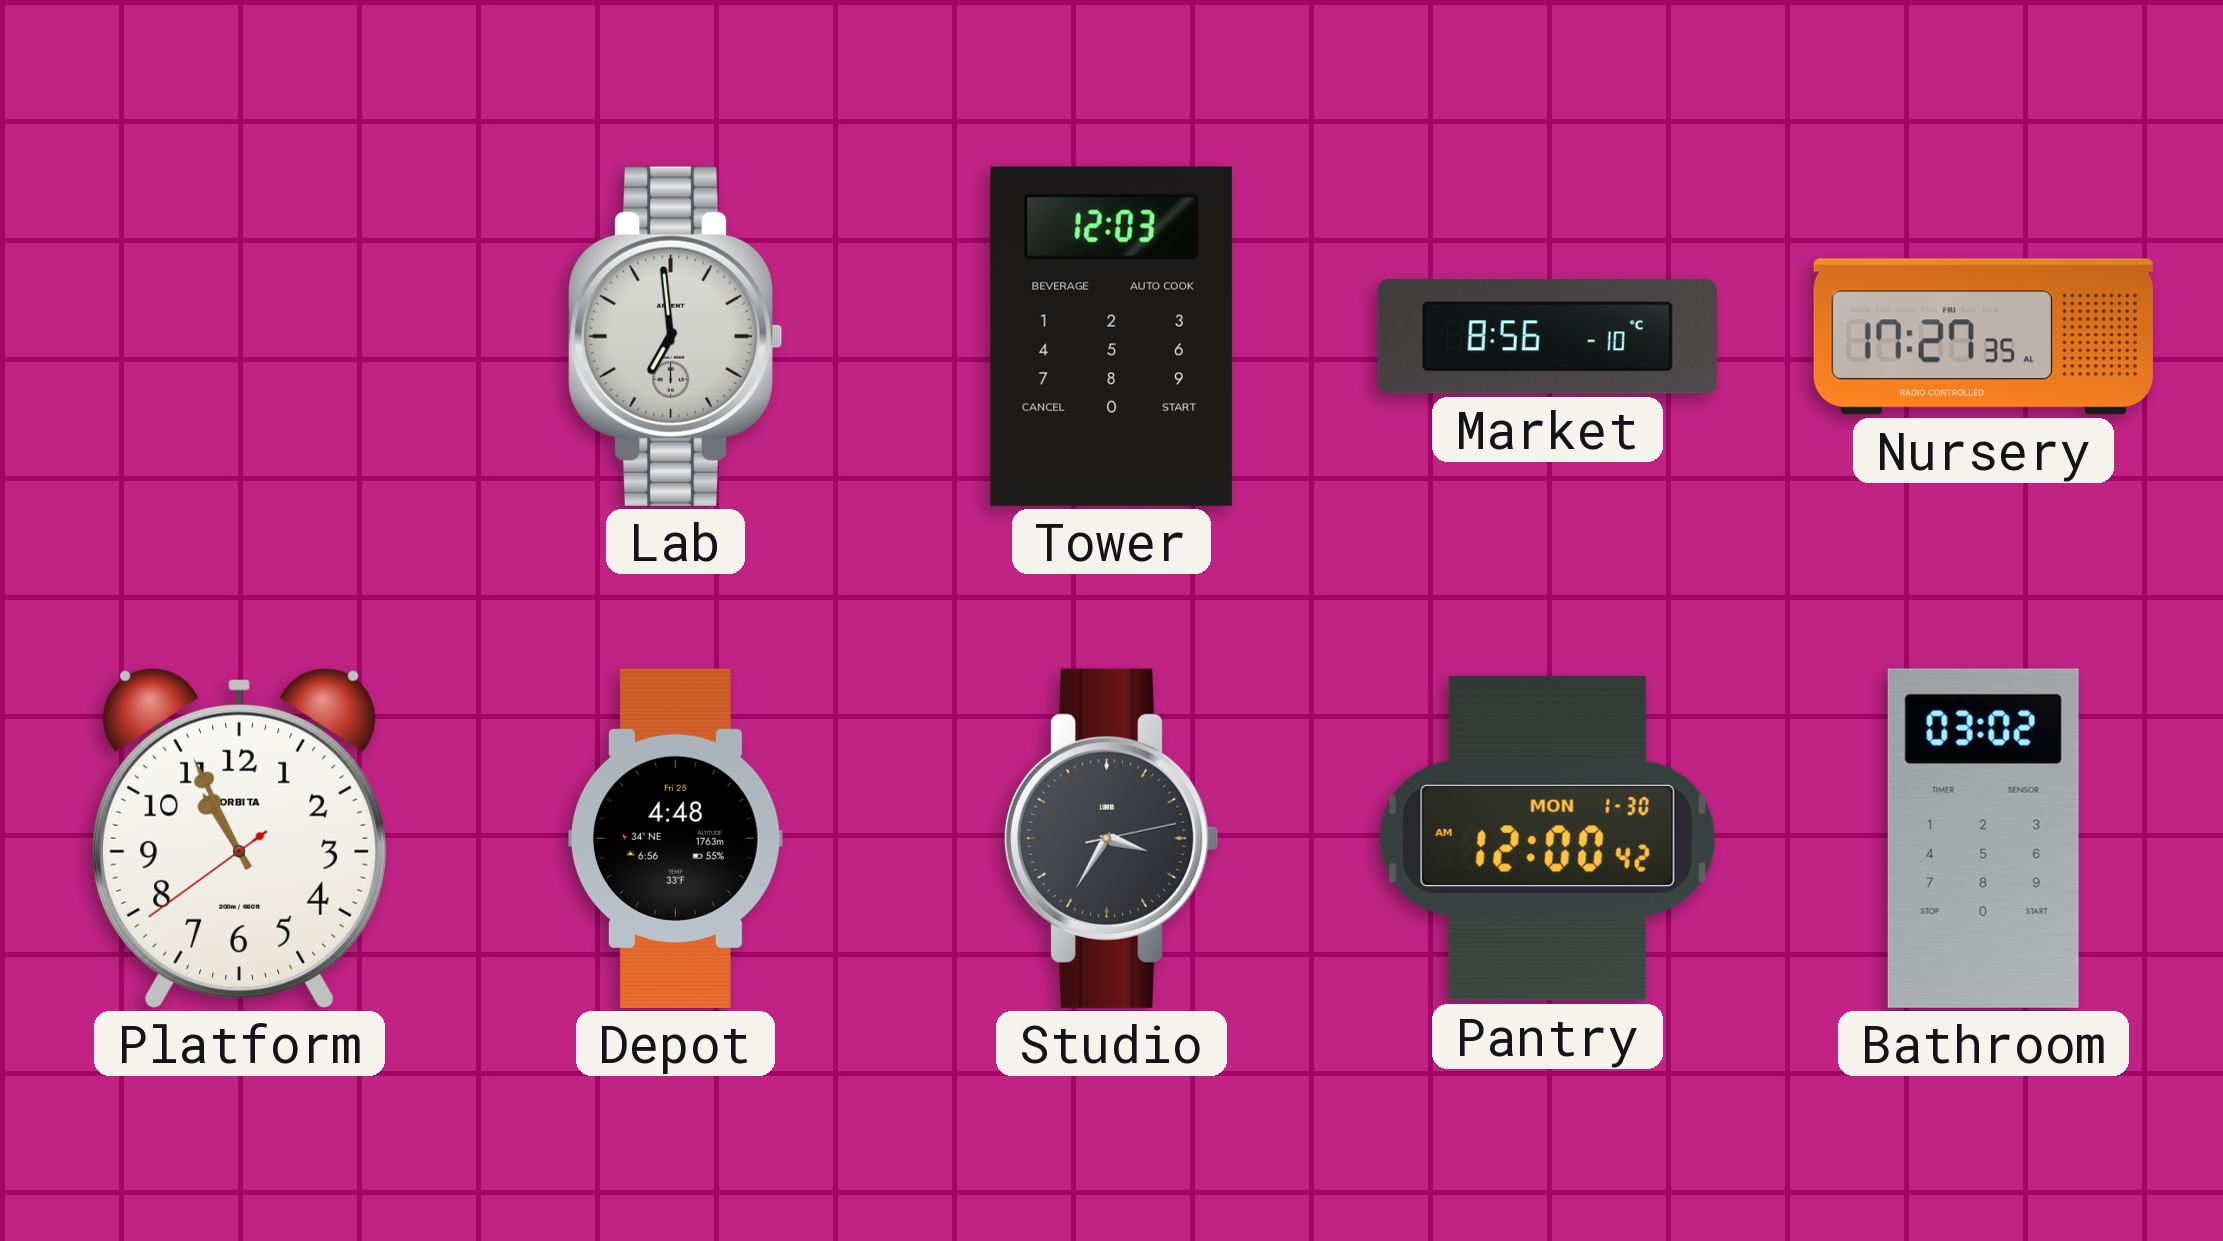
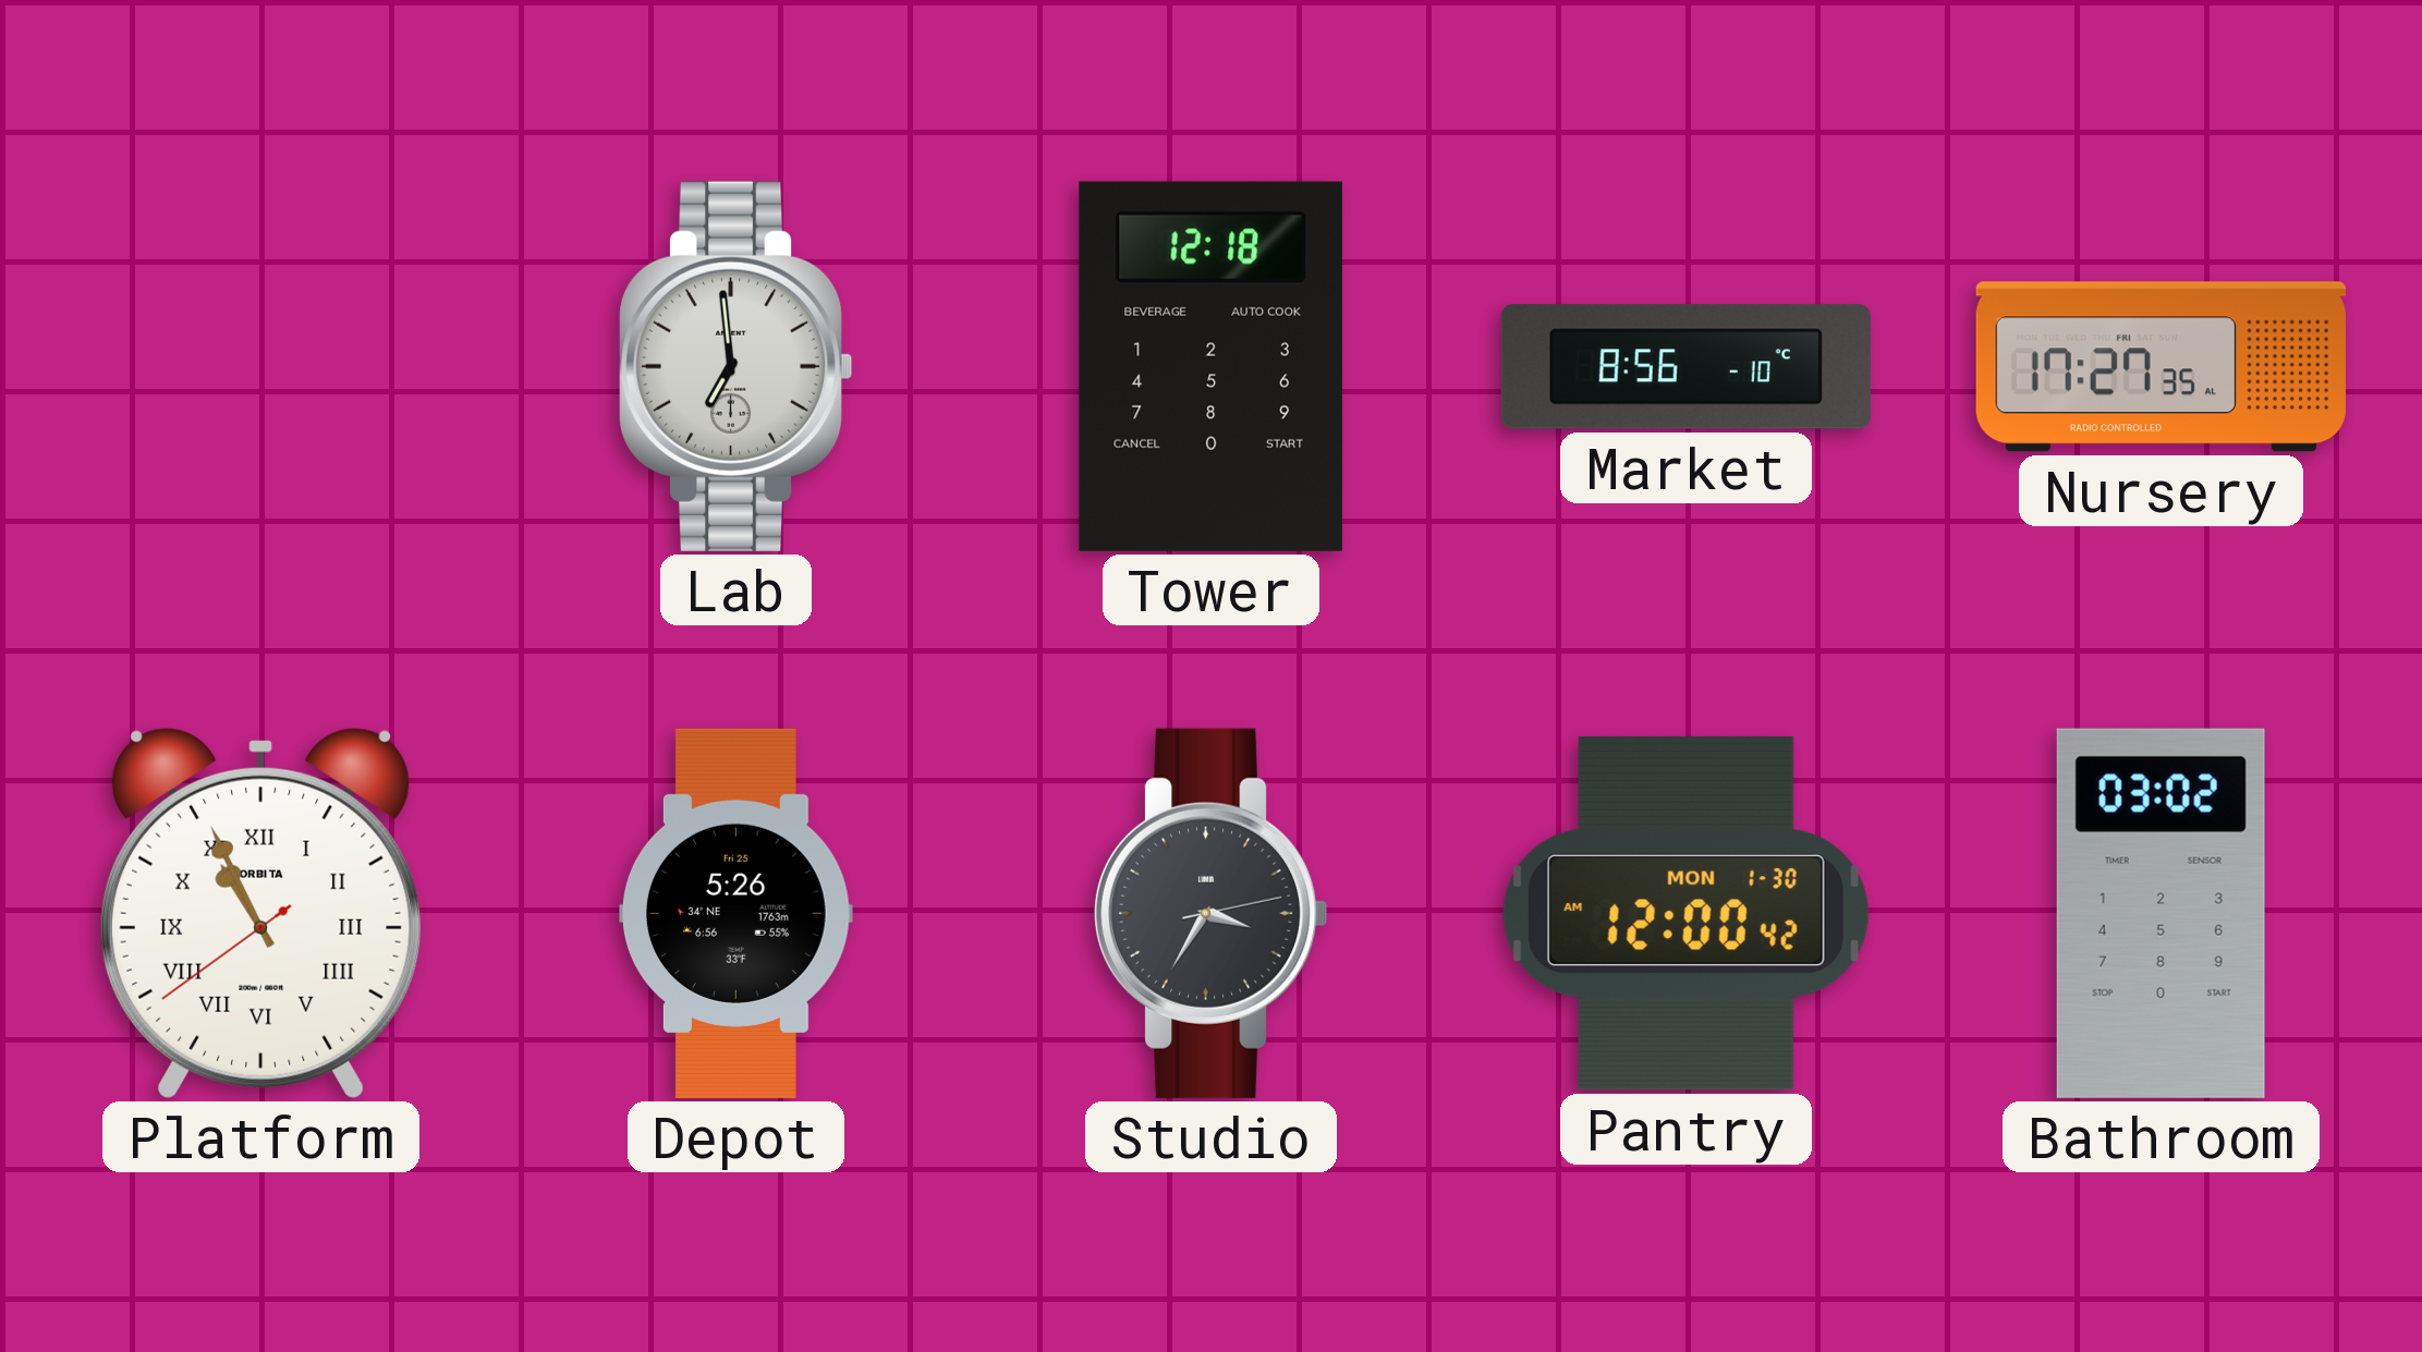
Tower: 12:03 -> 12:18
Platform numerals: Arabic -> Roman
Depot: 4:48 -> 5:26
